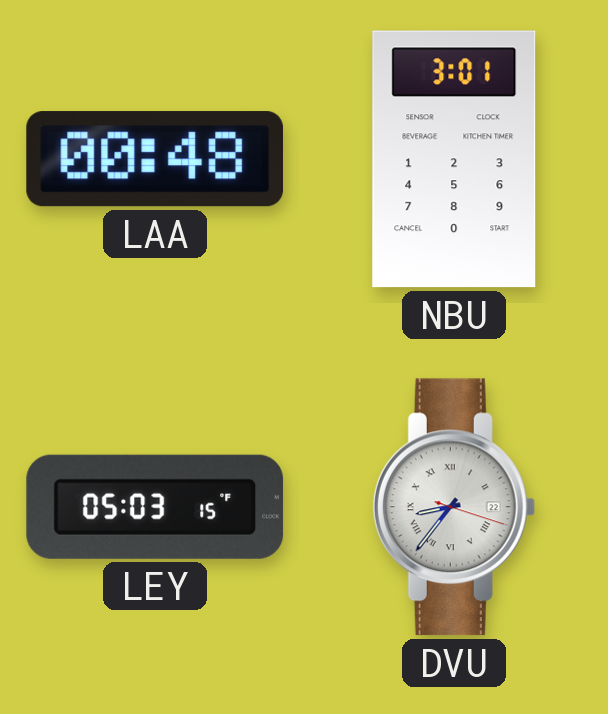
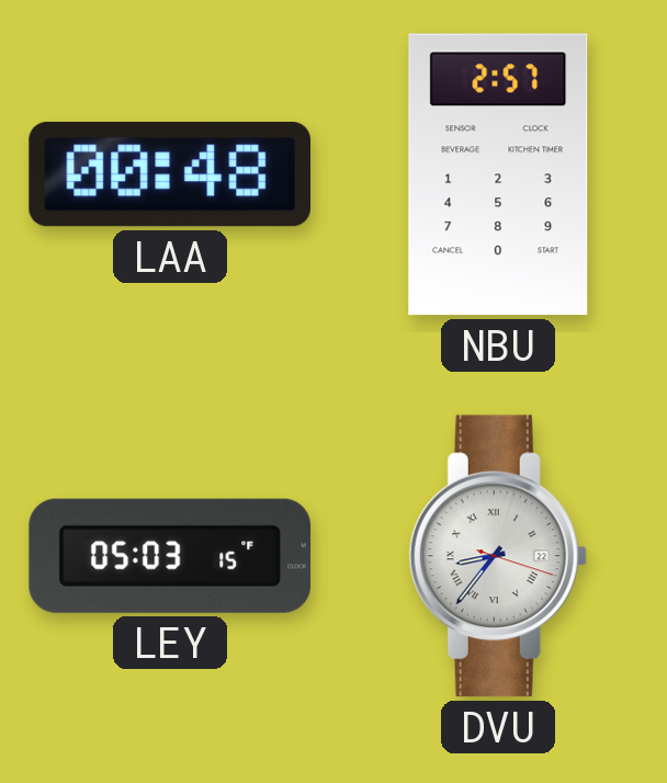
NBU: 3:01 -> 2:57
